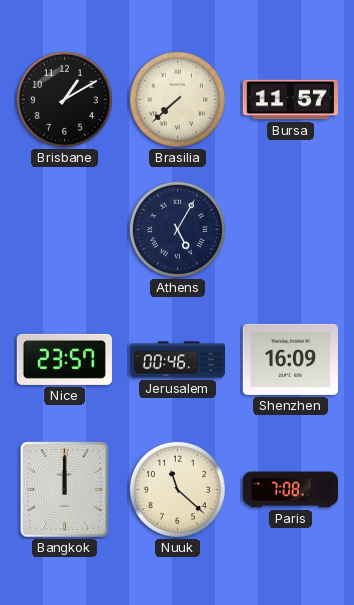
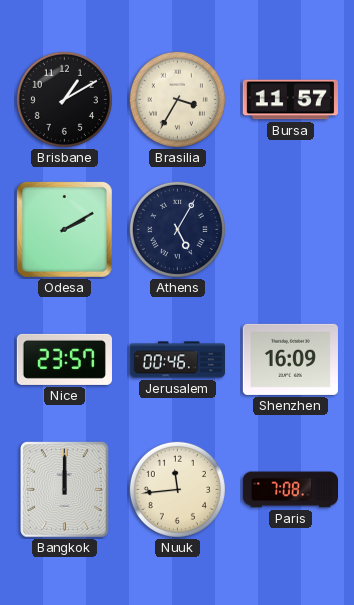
Brasilia: 7:38 -> 3:35
Odesa: none -> 2:10
Nuuk: 11:22 -> 11:44
